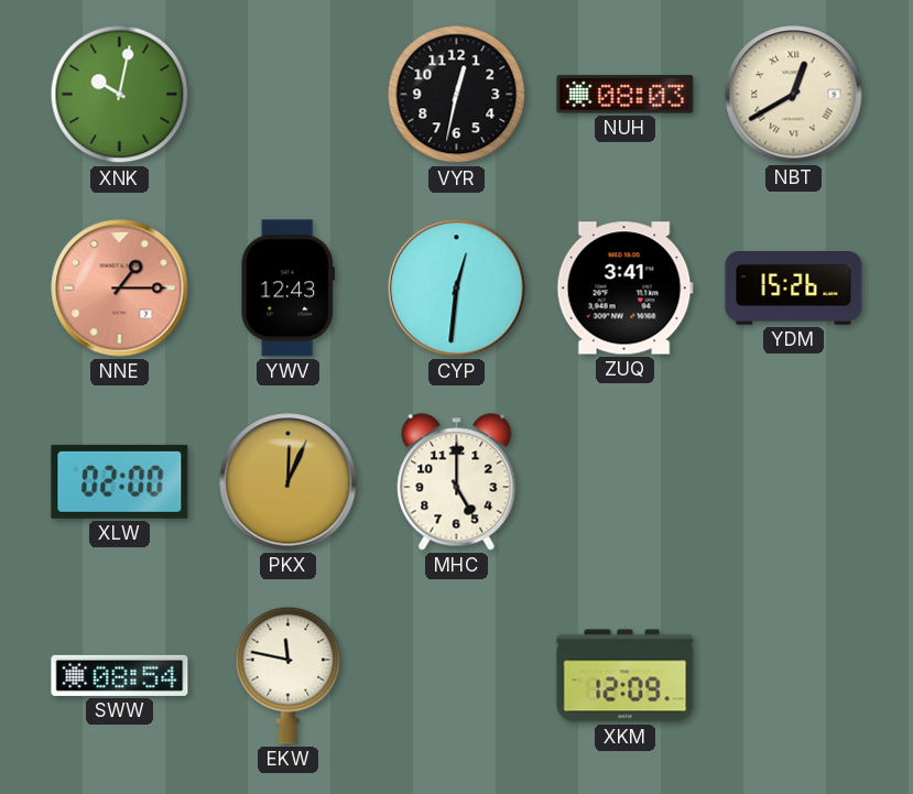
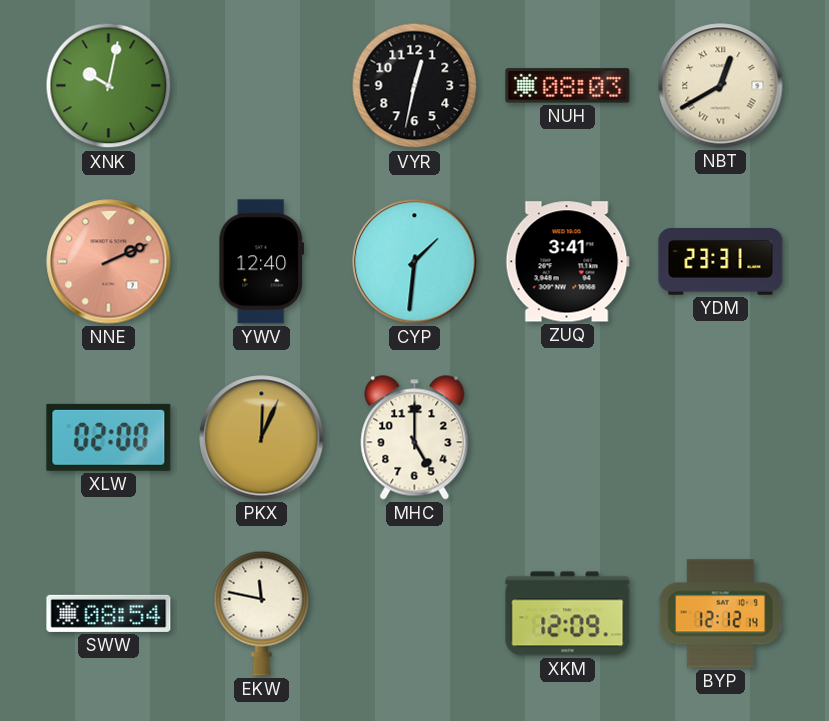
NNE: 1:15 -> 2:11
YWV: 12:43 -> 12:40
CYP: 12:31 -> 1:31
YDM: 15:26 -> 23:31
BYP: none -> 12:12
